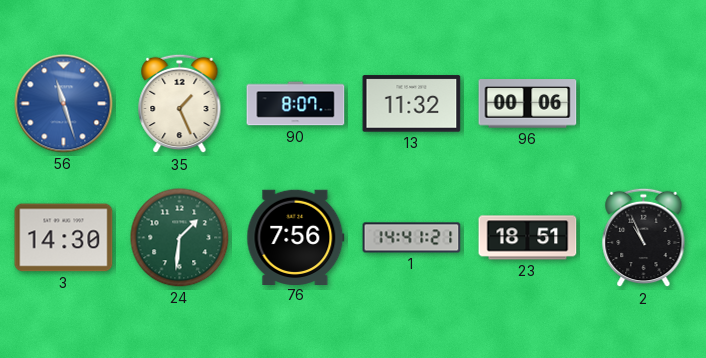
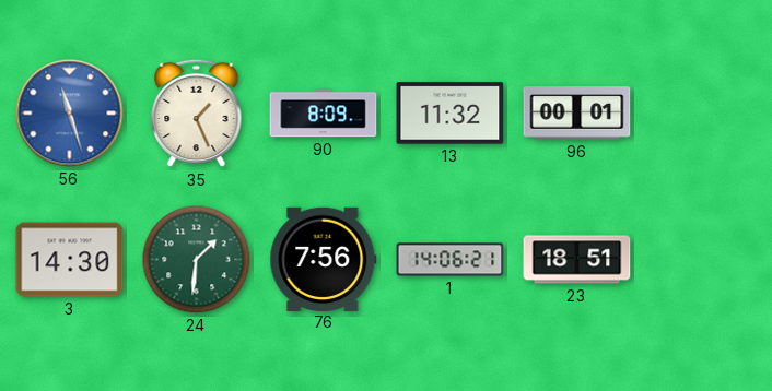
90: 8:07 -> 8:09
96: 00:06 -> 00:01
1: 14:41 -> 14:06
2: 10:56 -> none
